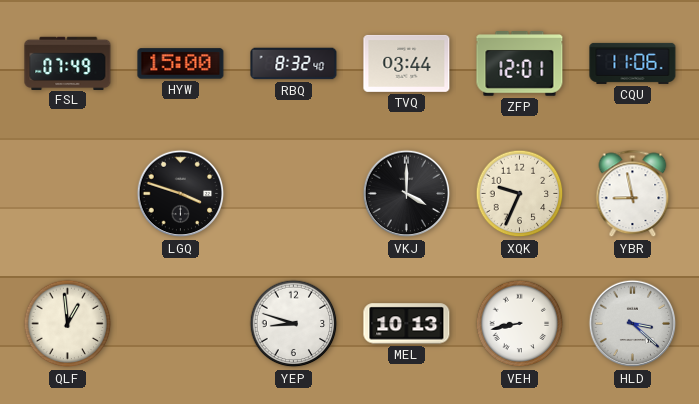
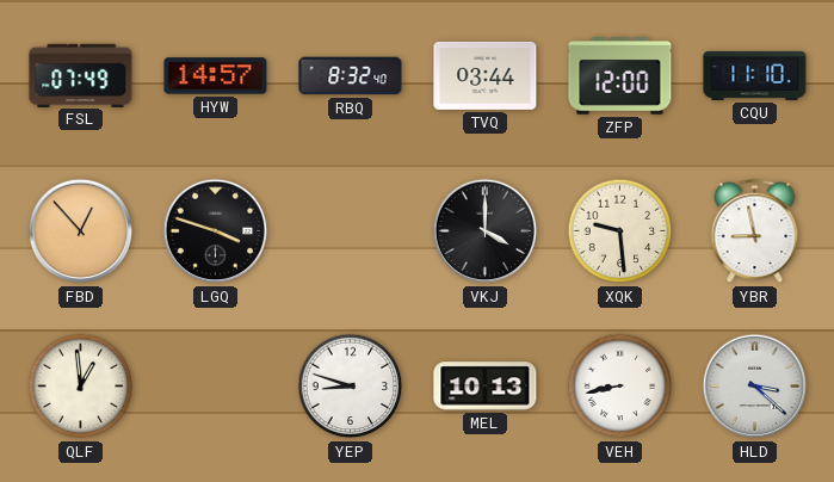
HYW: 15:00 -> 14:57
ZFP: 12:01 -> 12:00
CQU: 11:06 -> 11:10
FBD: none -> 12:53
XQK: 9:34 -> 9:29
